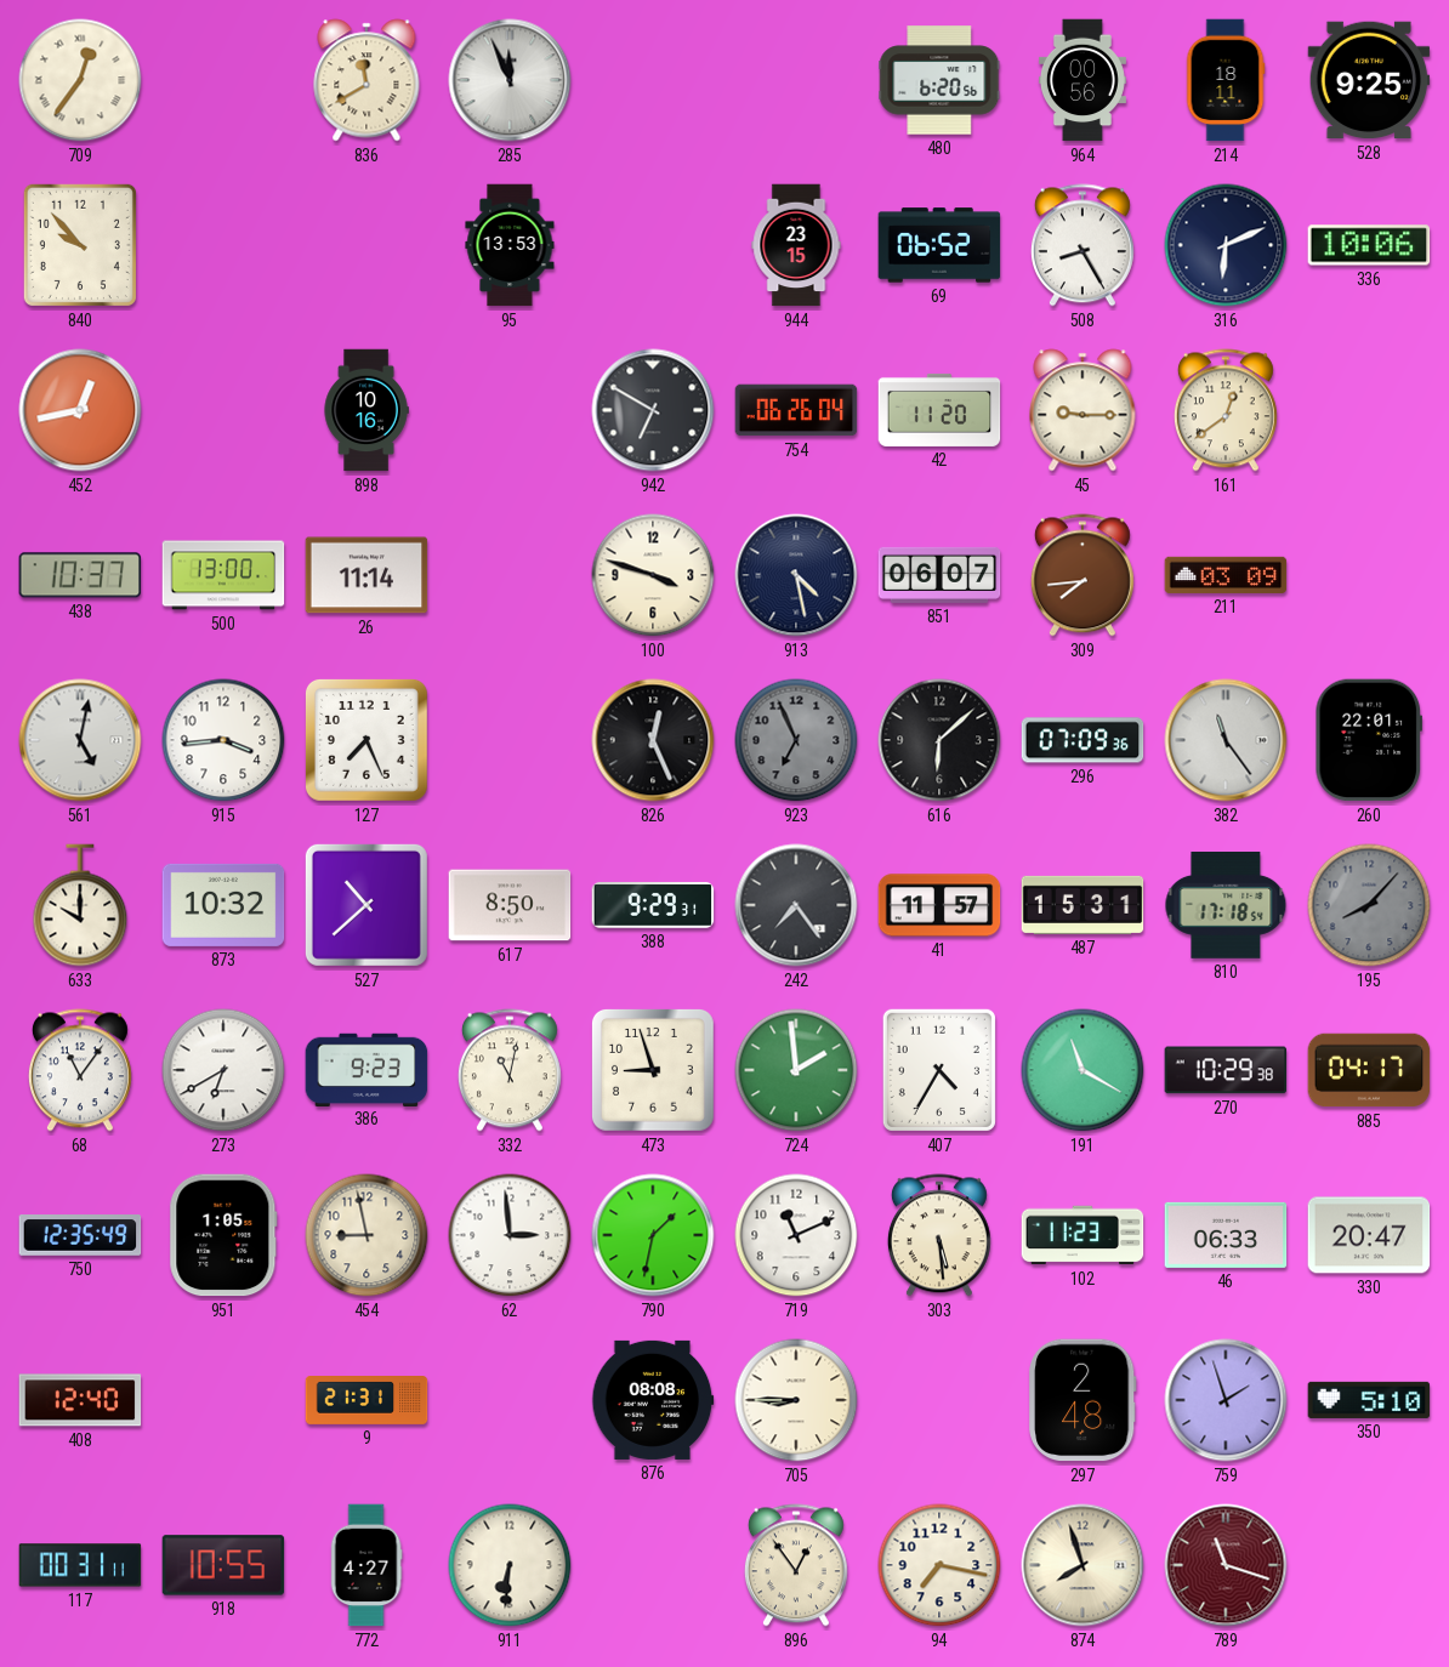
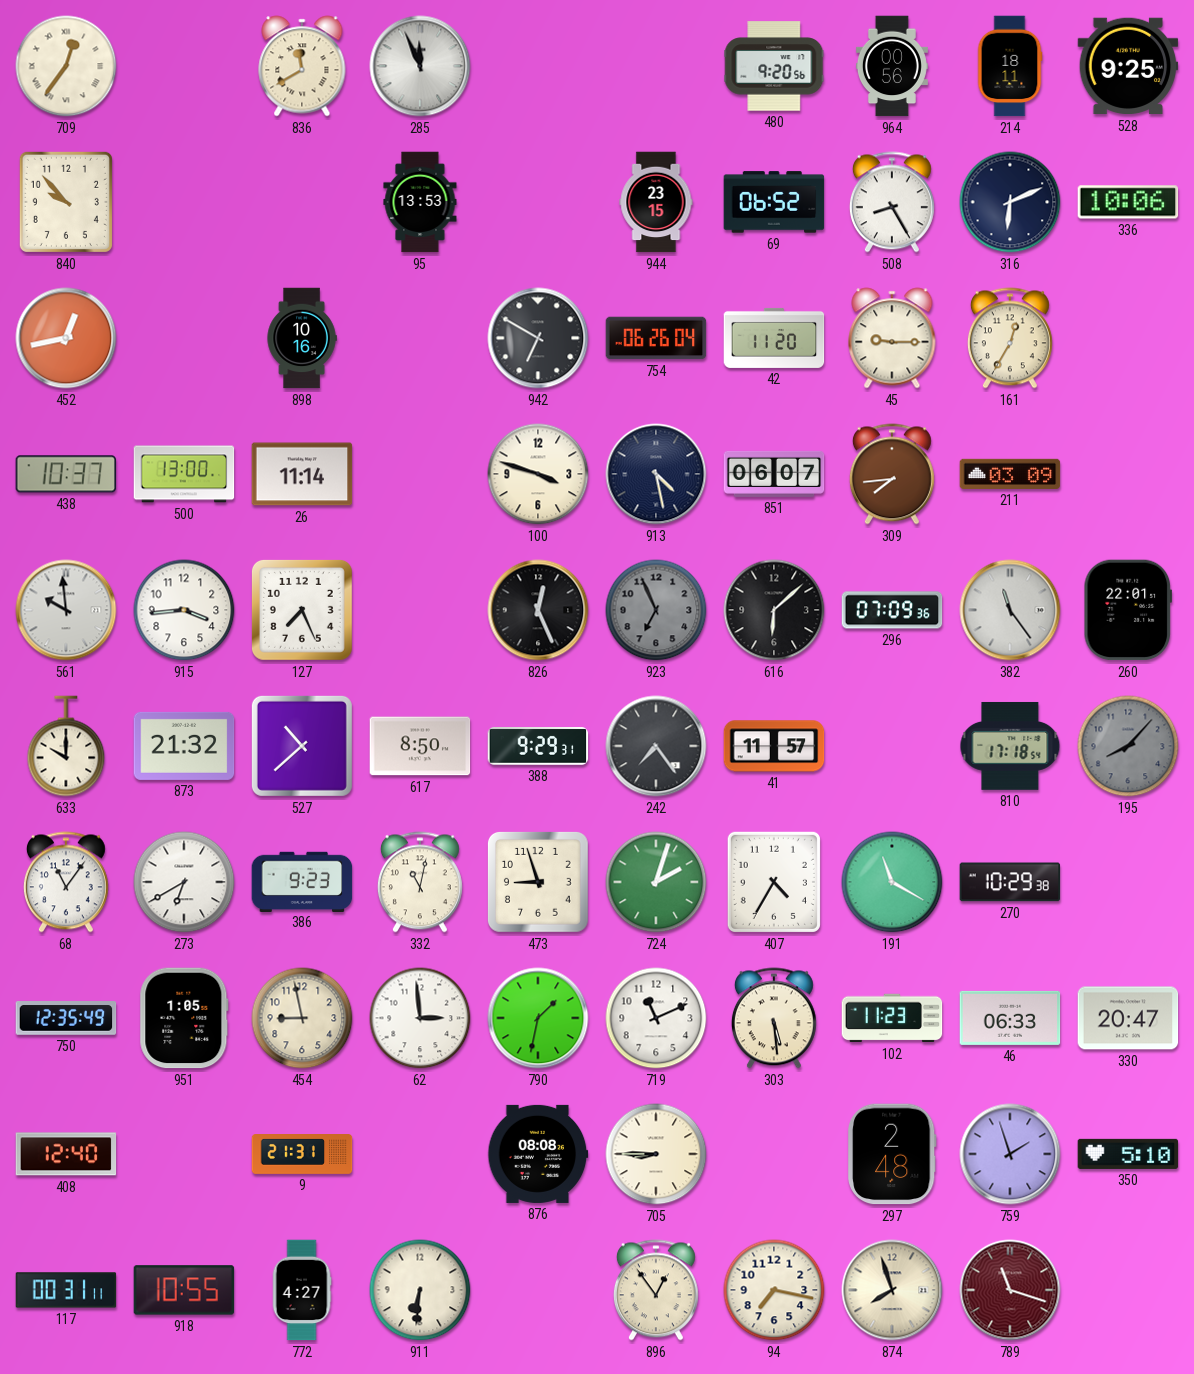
480: 6:20 -> 9:20
161: 12:39 -> 12:35
561: 5:02 -> 9:59
873: 10:32 -> 21:32
487: 15:31 -> none
724: 1:59 -> 2:03
885: 04:17 -> none
